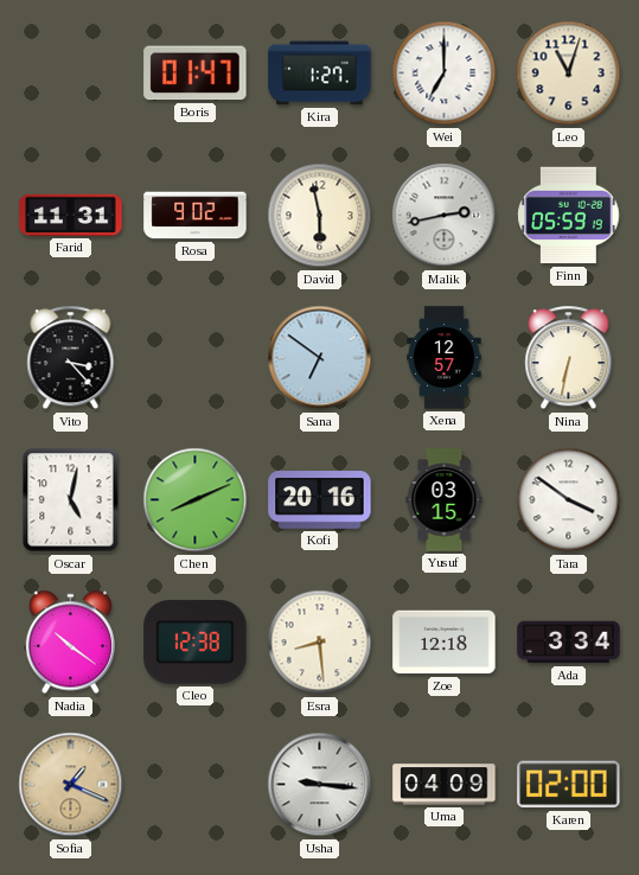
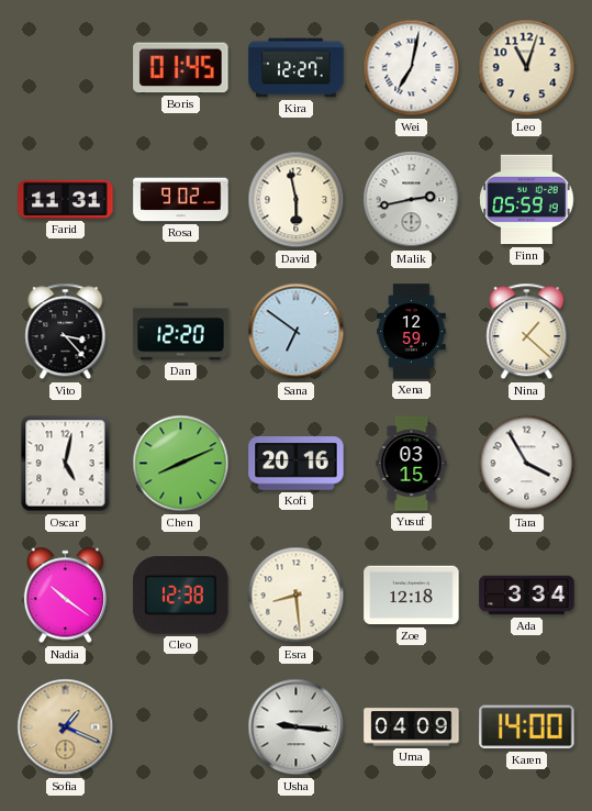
Boris: 01:47 -> 01:45
Kira: 1:27 -> 12:27
Wei: 7:00 -> 7:02
Dan: none -> 12:20
Xena: 12:57 -> 12:59
Nina: 6:32 -> 1:22
Tara: 3:51 -> 3:55
Karen: 02:00 -> 14:00
